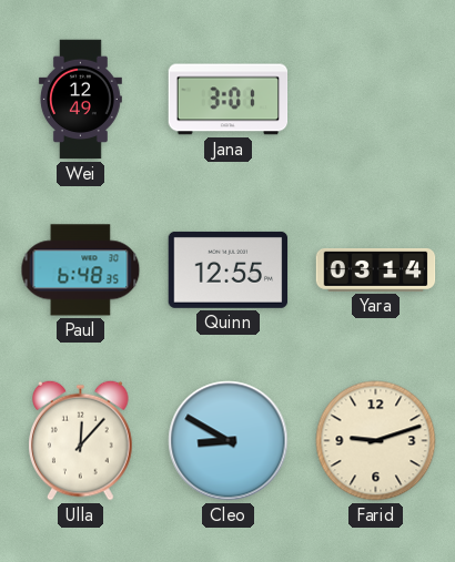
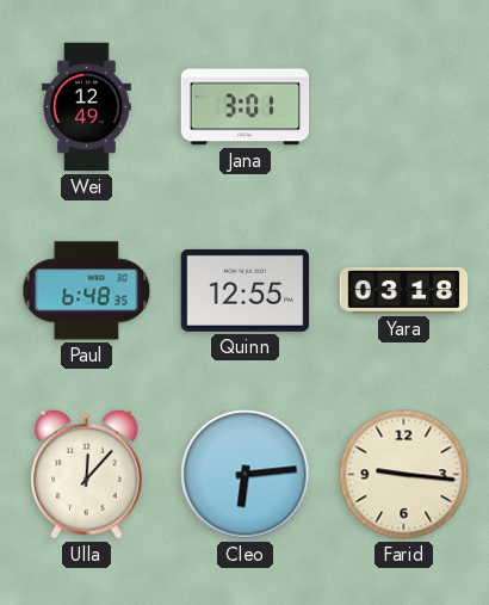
Yara: 03:14 -> 03:18
Cleo: 8:50 -> 6:14
Farid: 9:12 -> 9:16
